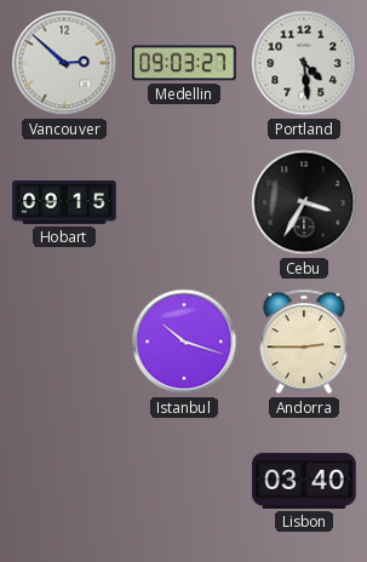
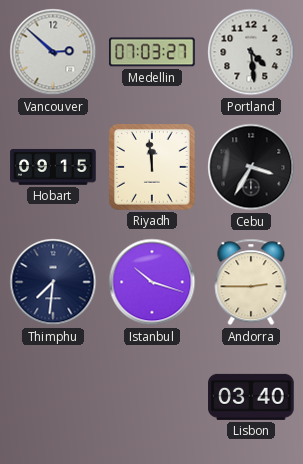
Medellin: 09:03 -> 07:03
Riyadh: none -> 11:59
Thimphu: none -> 7:31
